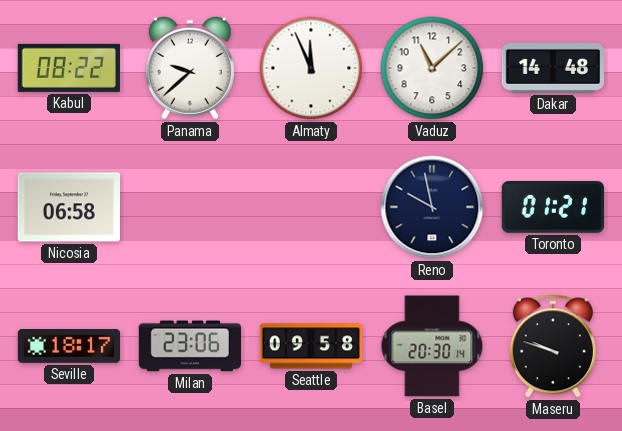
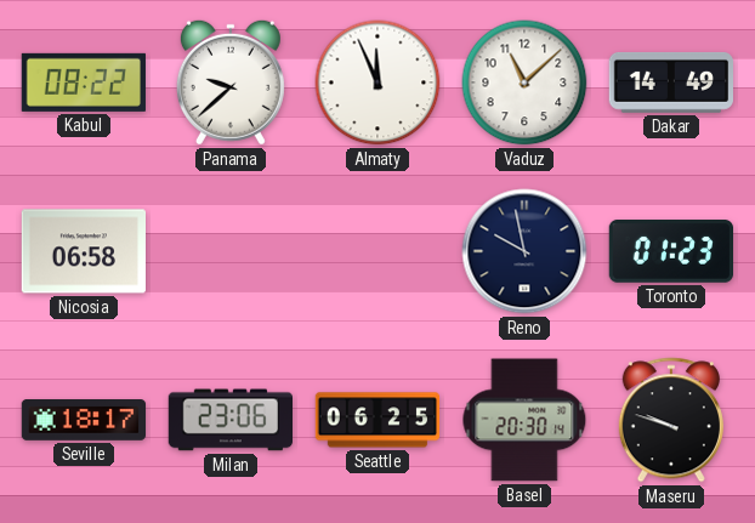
Dakar: 14:48 -> 14:49
Toronto: 01:21 -> 01:23
Seattle: 09:58 -> 06:25
